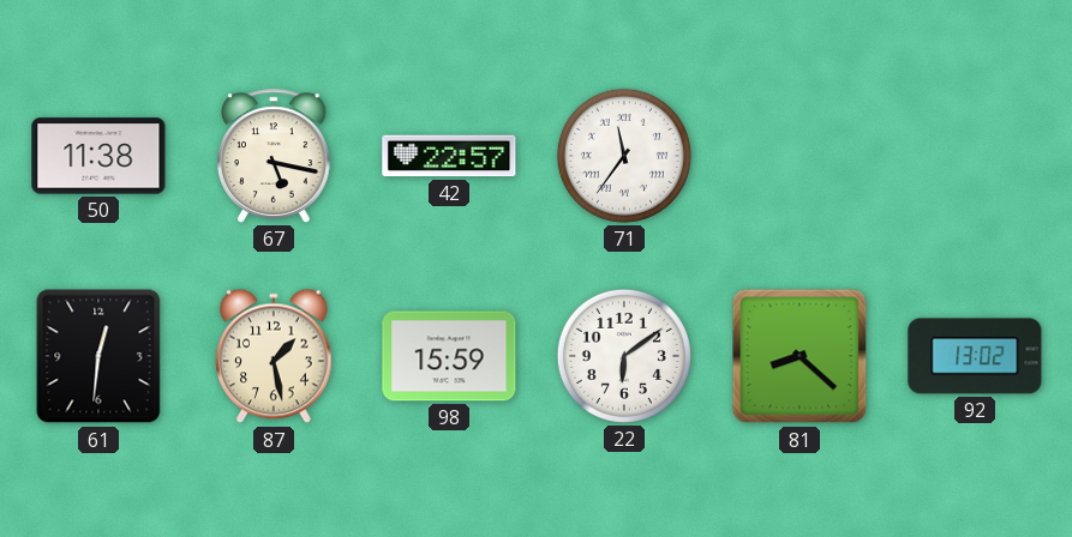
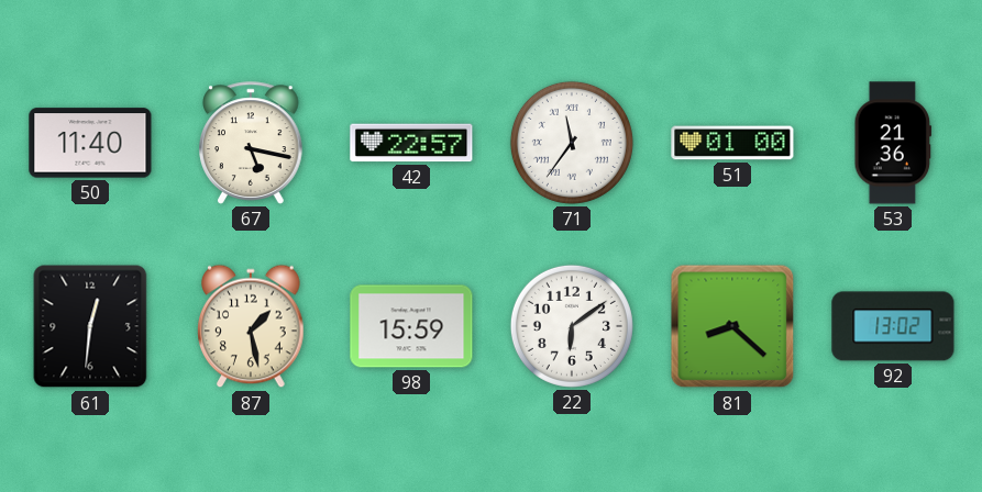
50: 11:38 -> 11:40
51: none -> 01:00
53: none -> 21:36
